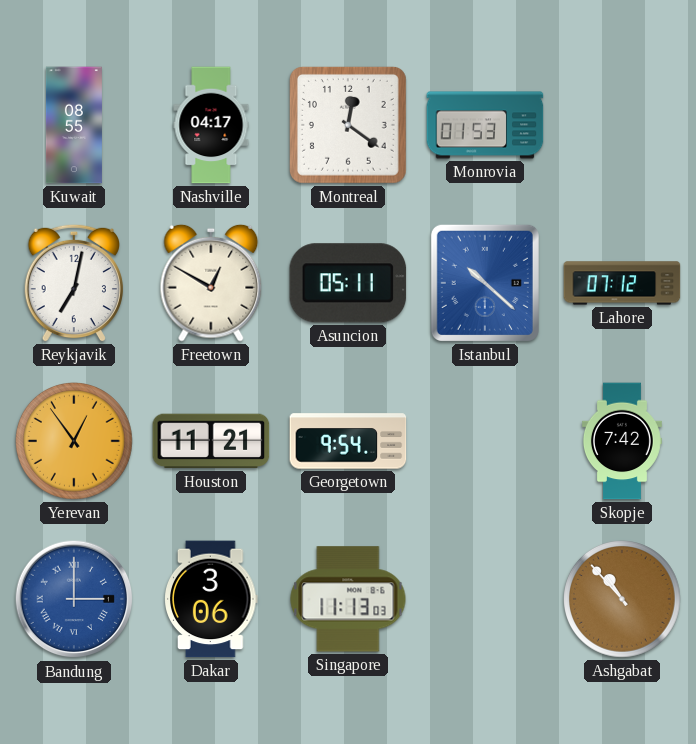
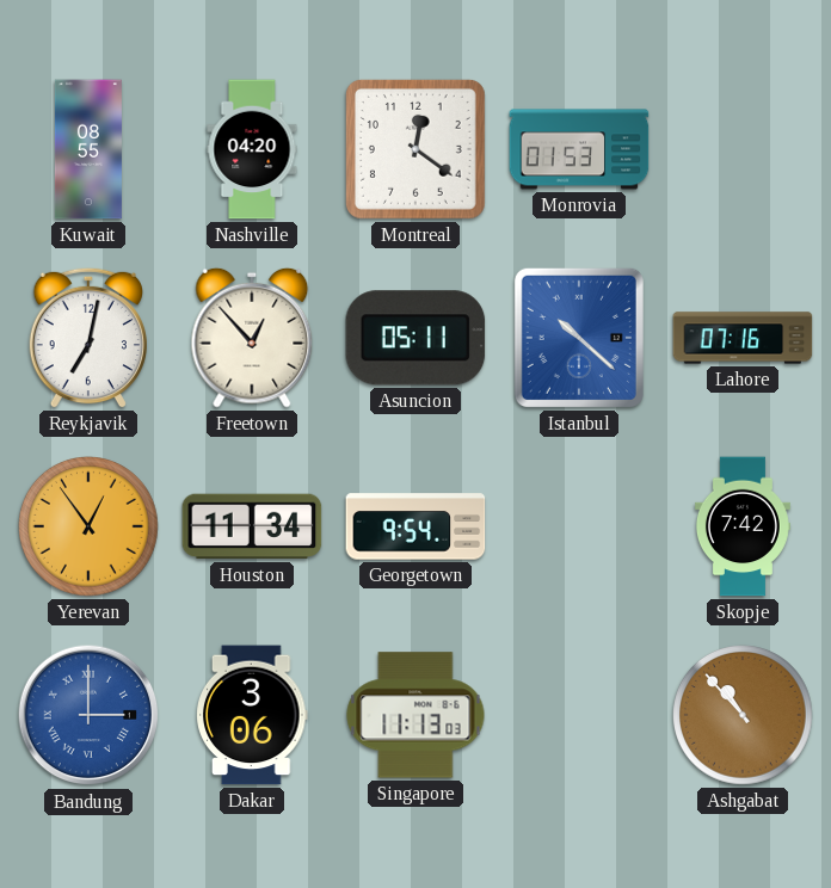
Nashville: 04:17 -> 04:20
Freetown: 12:50 -> 12:53
Lahore: 07:12 -> 07:16
Houston: 11:21 -> 11:34
